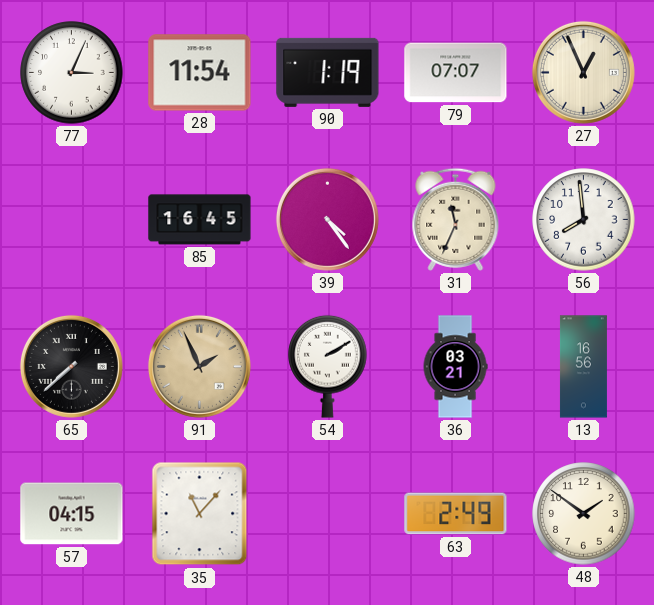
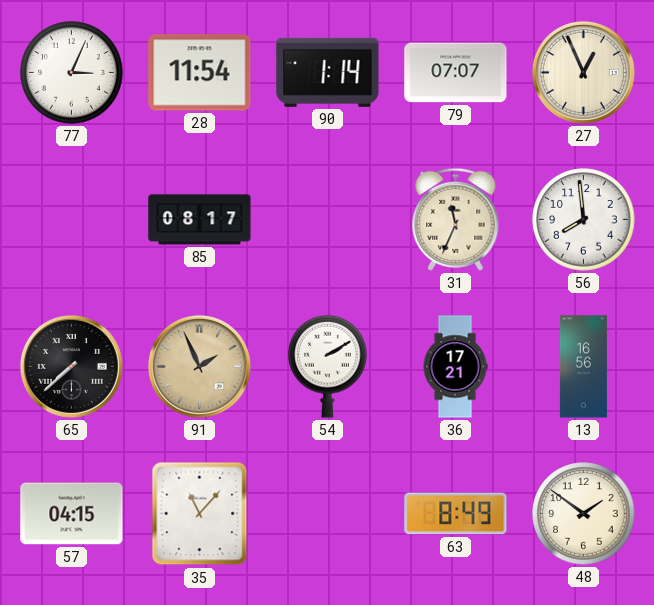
90: 1:19 -> 1:14
85: 16:45 -> 08:17
39: 4:24 -> none
36: 03:21 -> 17:21
63: 2:49 -> 8:49
